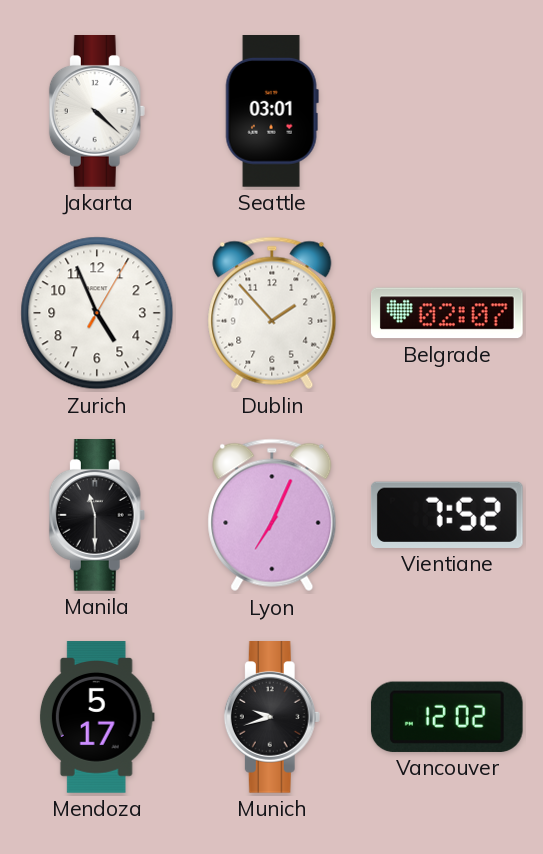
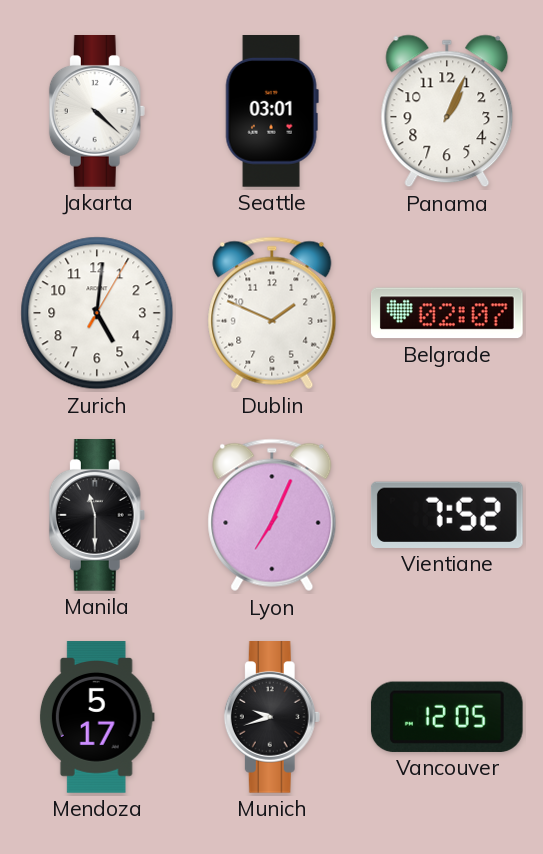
Panama: none -> 1:04
Zurich: 4:56 -> 5:01
Dublin: 1:53 -> 1:49
Vancouver: 12:02 -> 12:05
